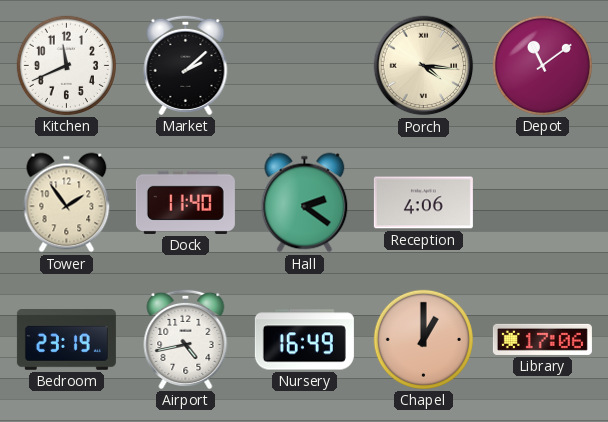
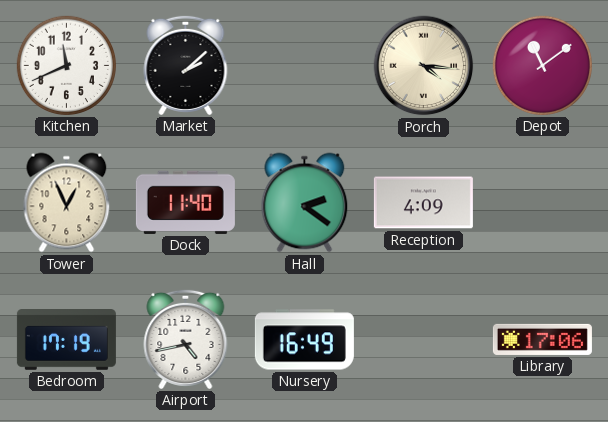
Tower: 1:54 -> 12:56
Reception: 4:06 -> 4:09
Bedroom: 23:19 -> 17:19
Chapel: 1:00 -> none
